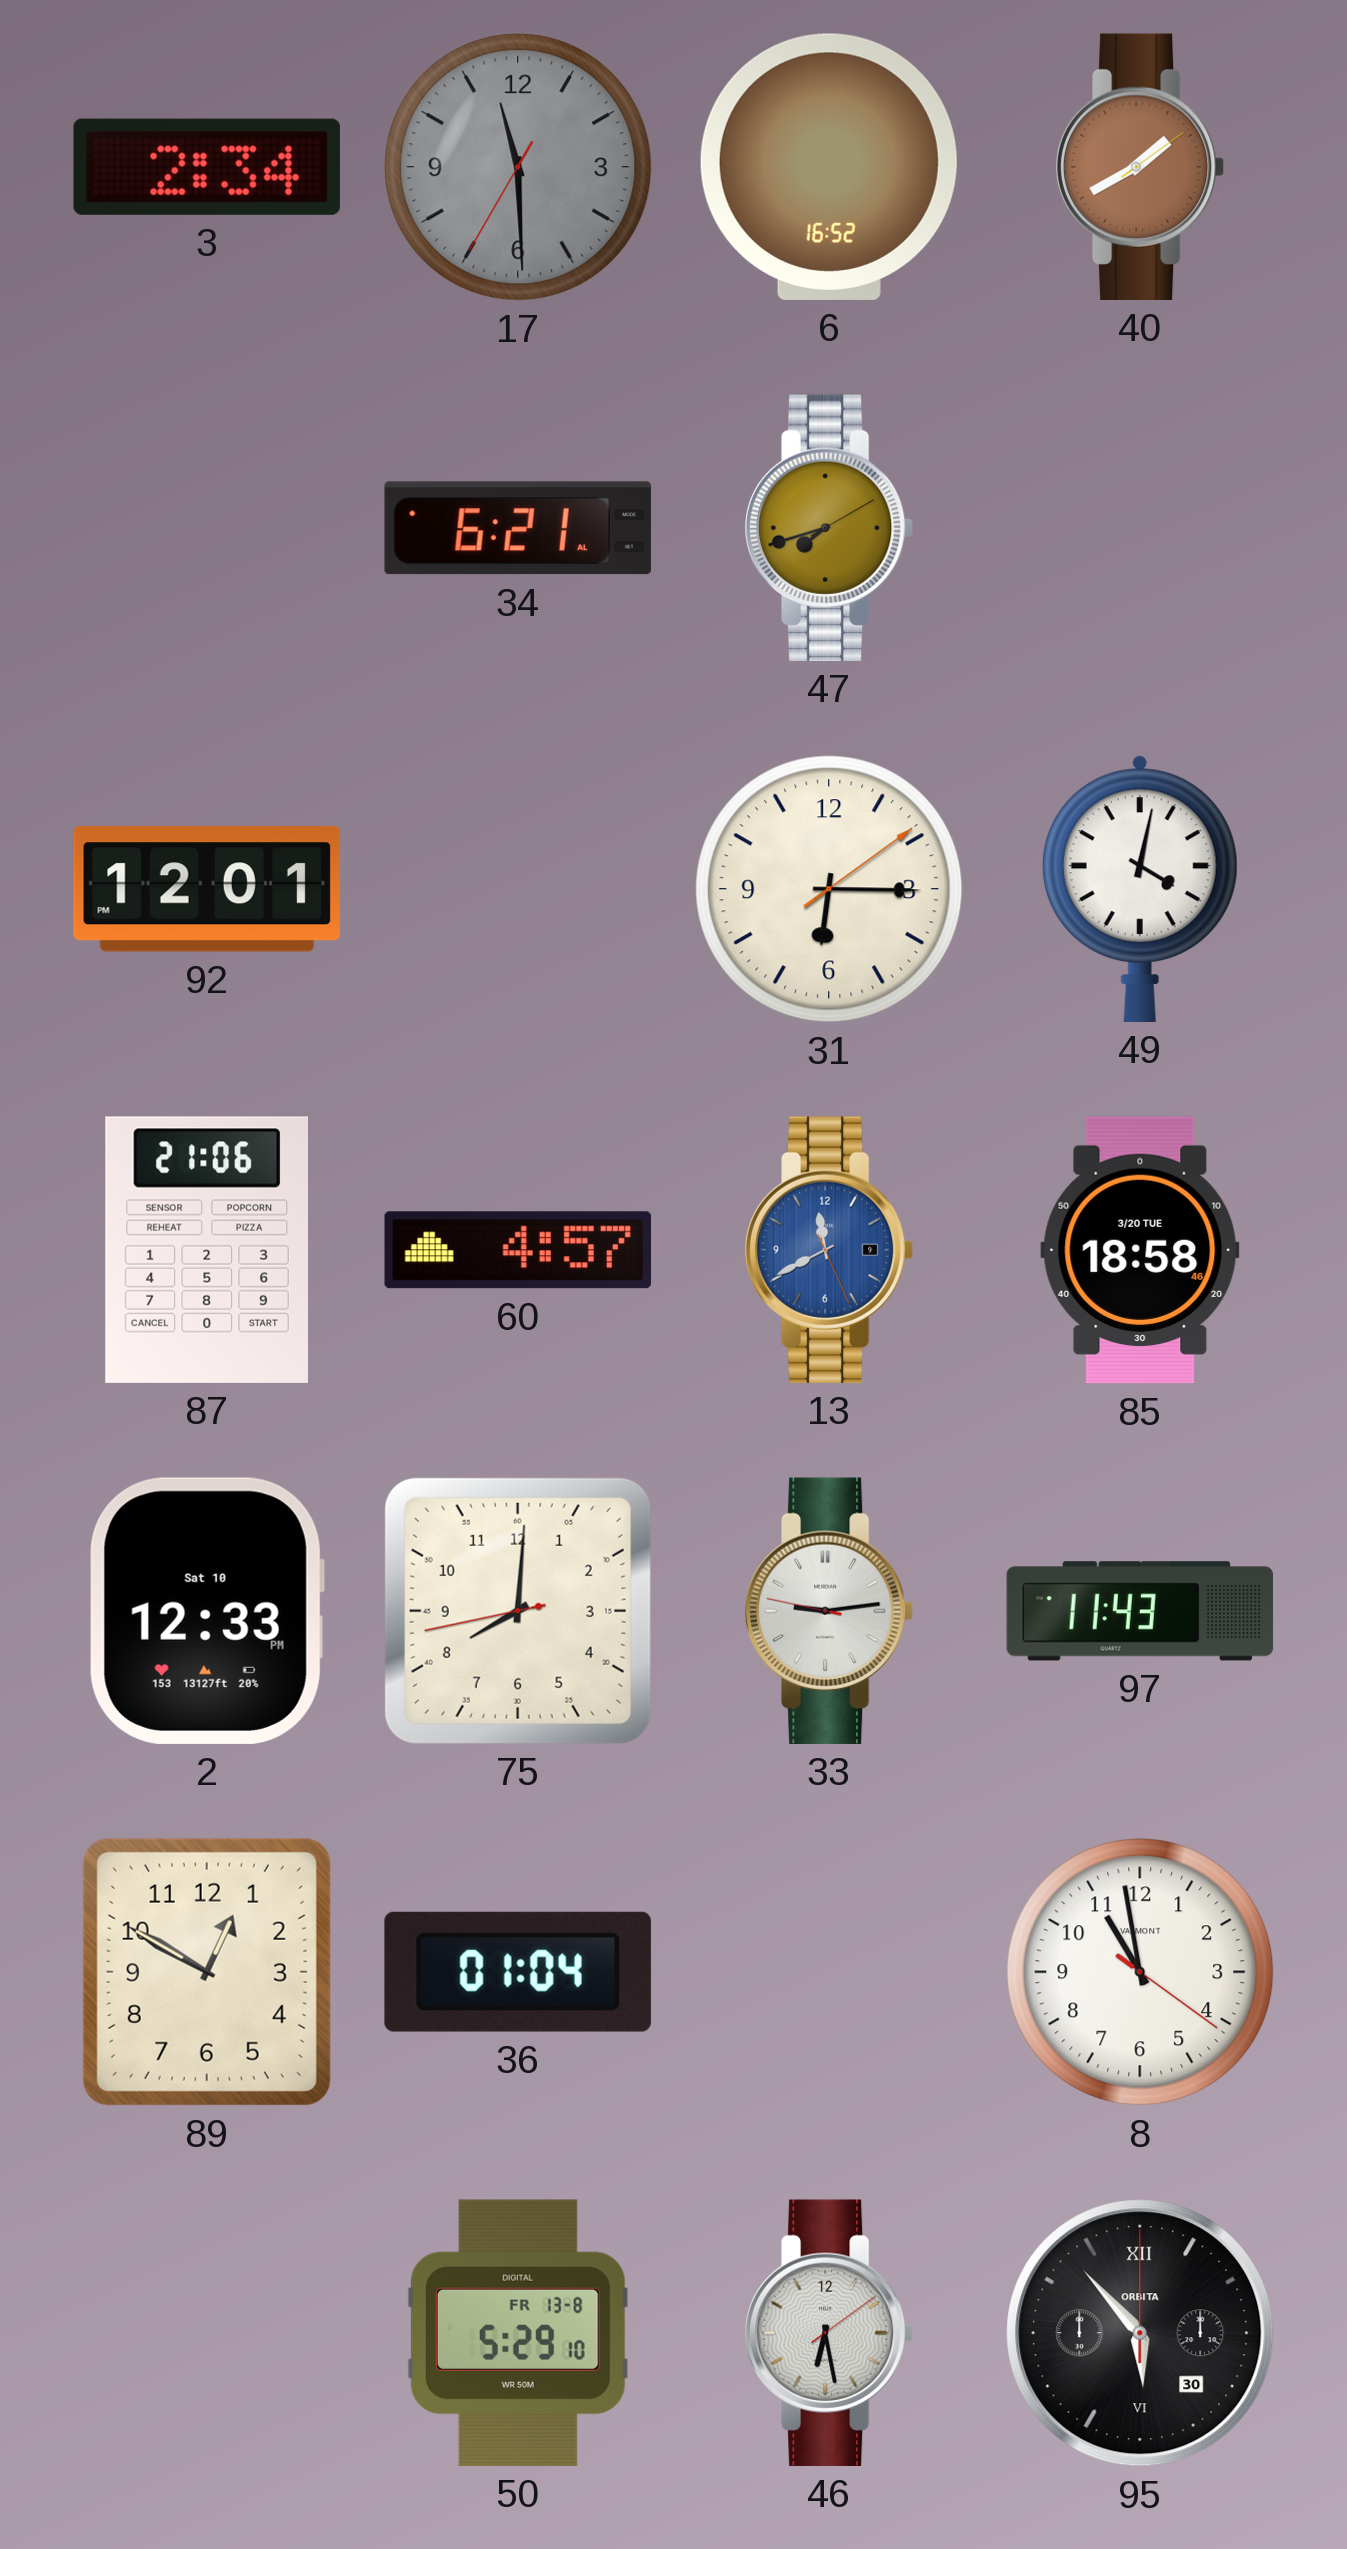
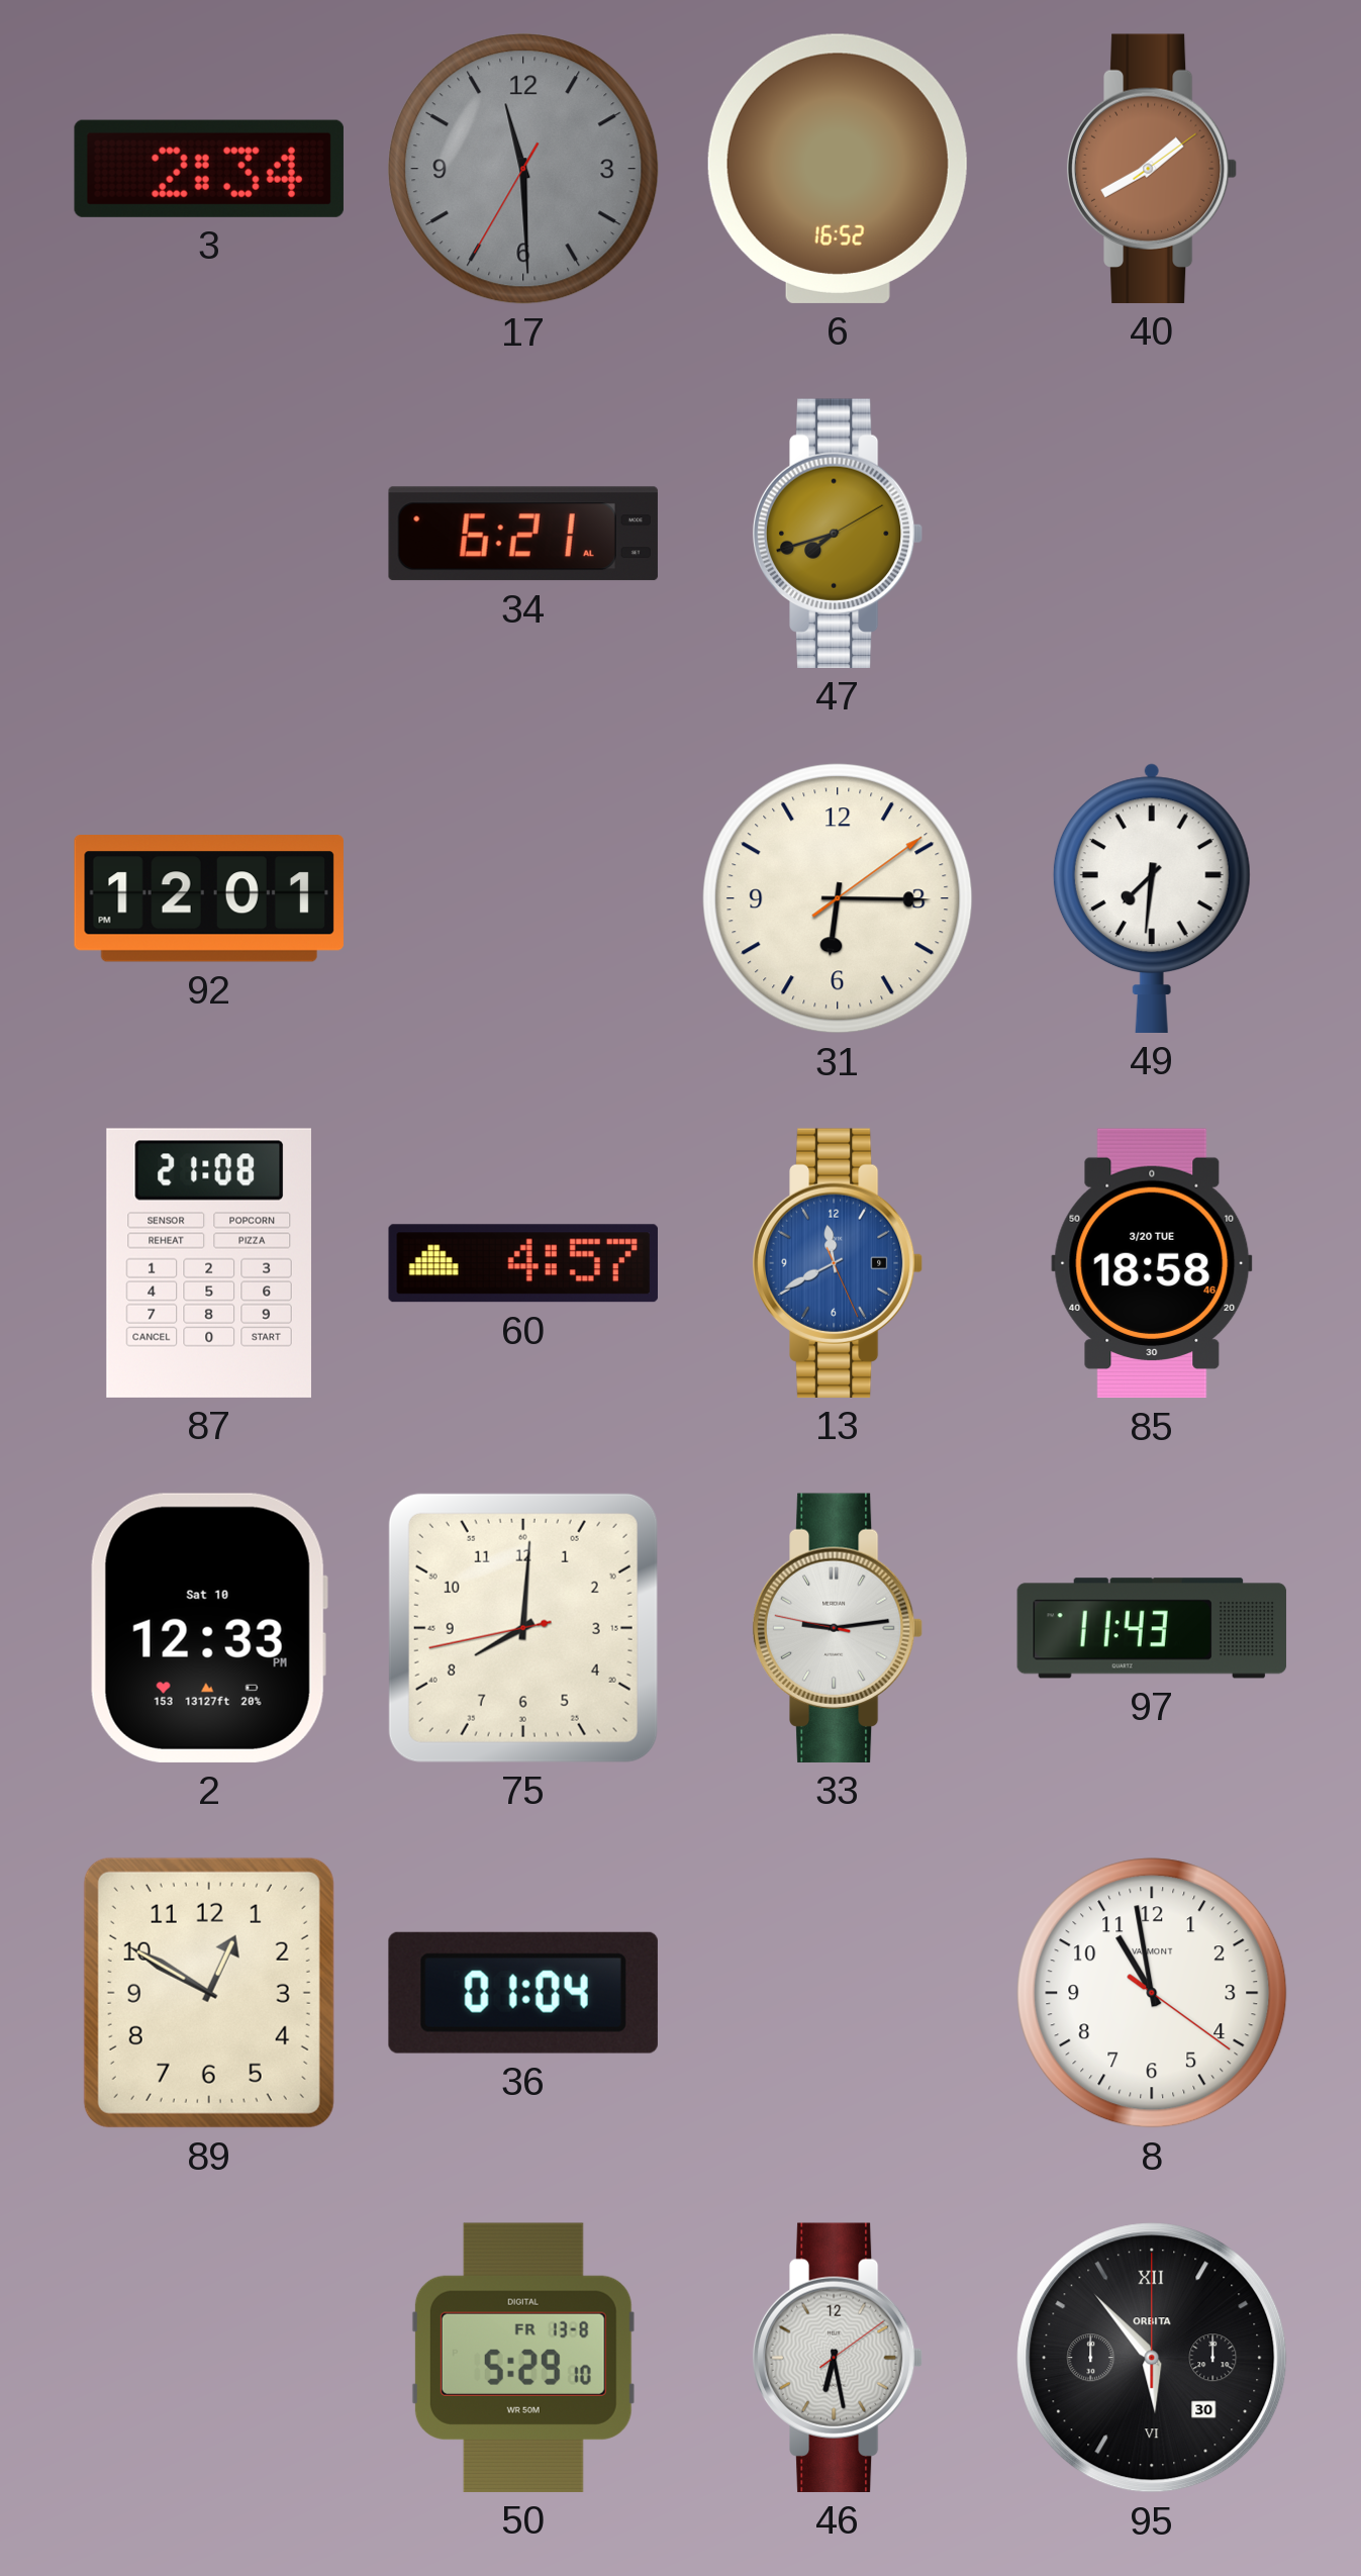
49: 4:02 -> 7:31
87: 21:06 -> 21:08
